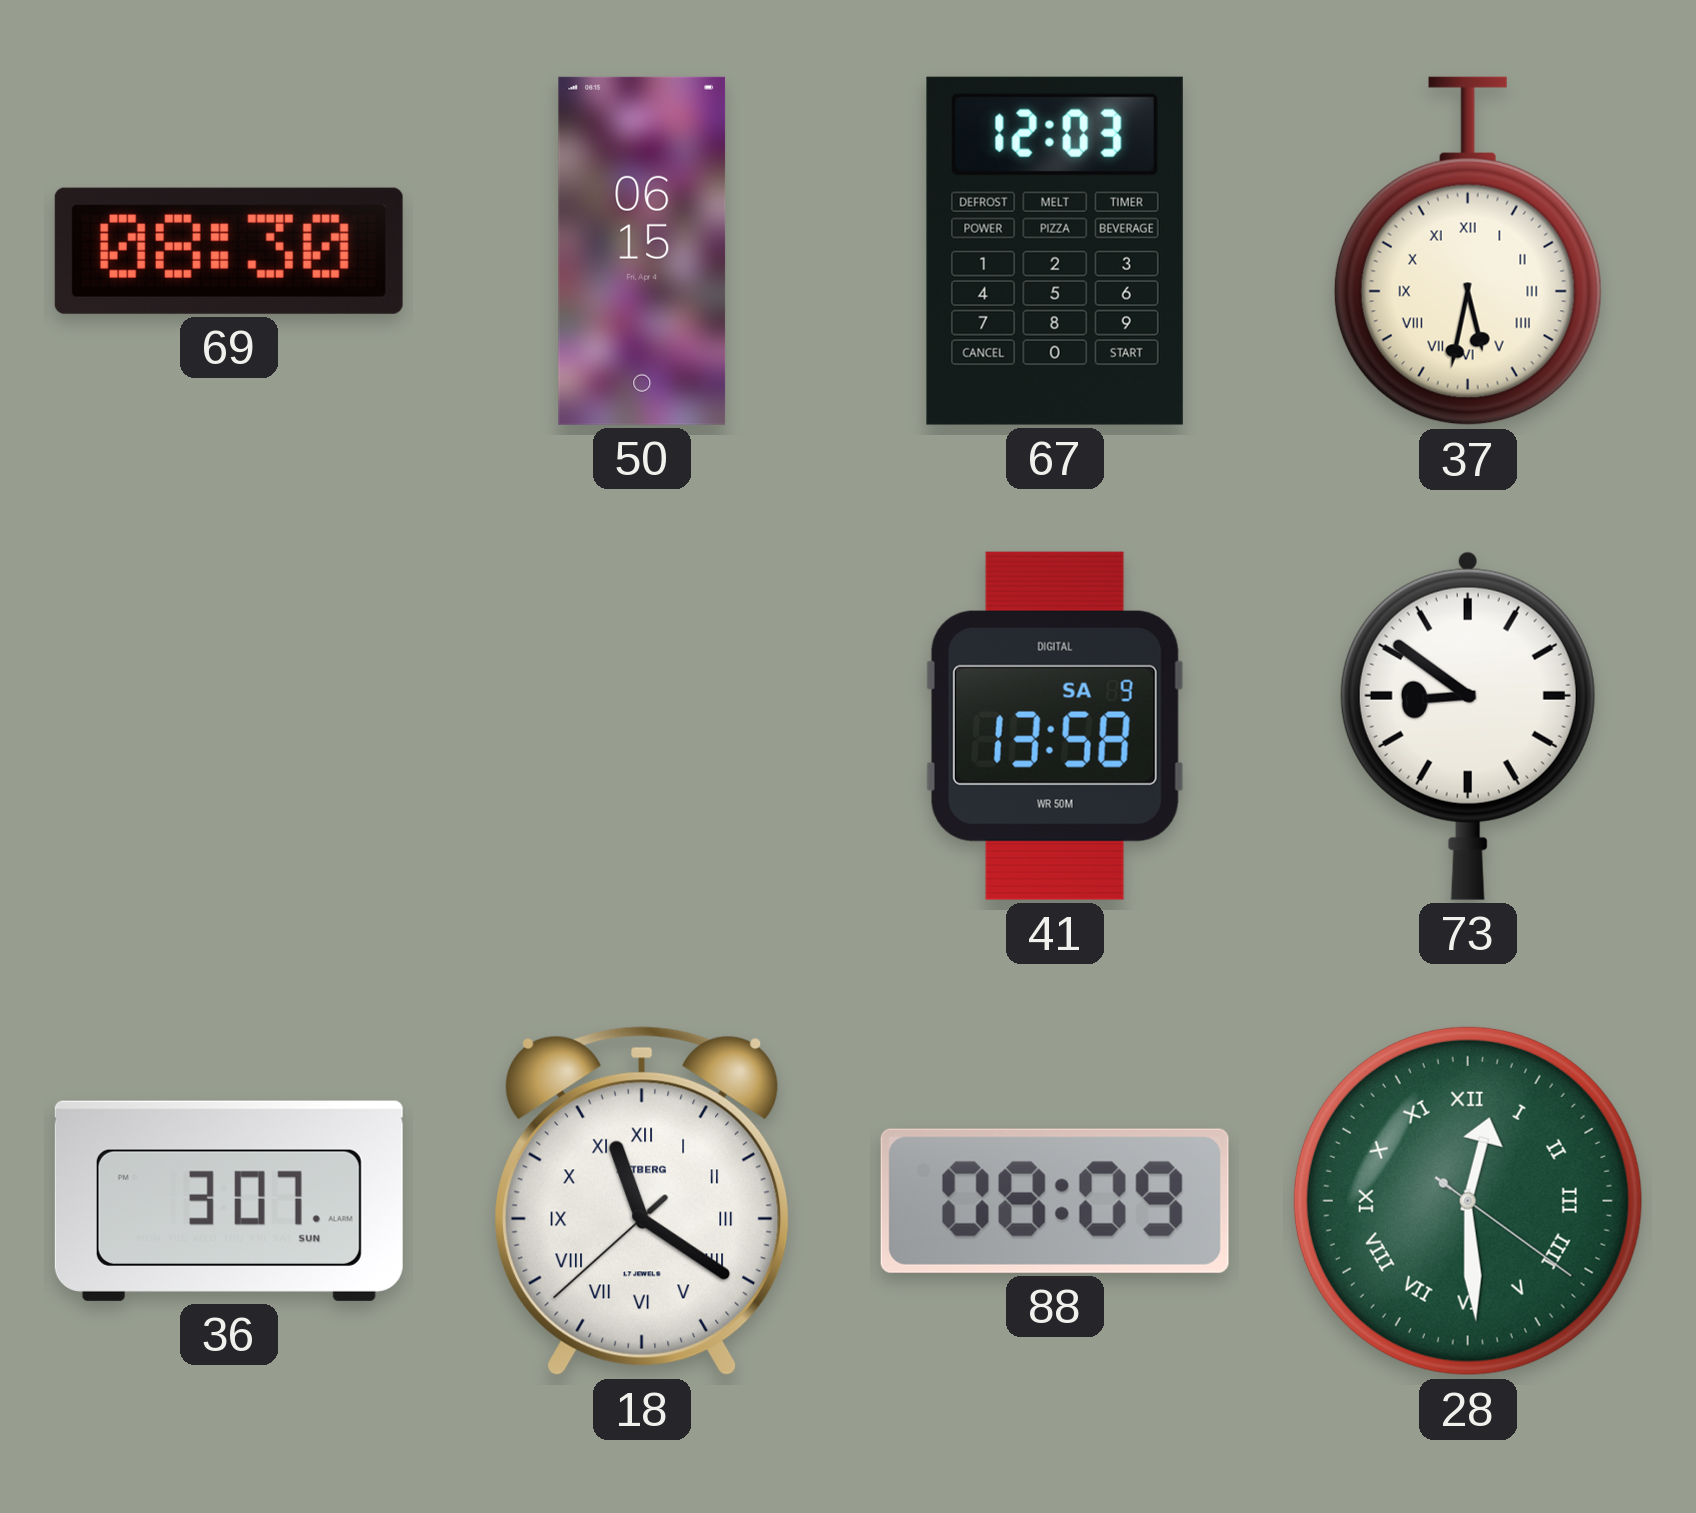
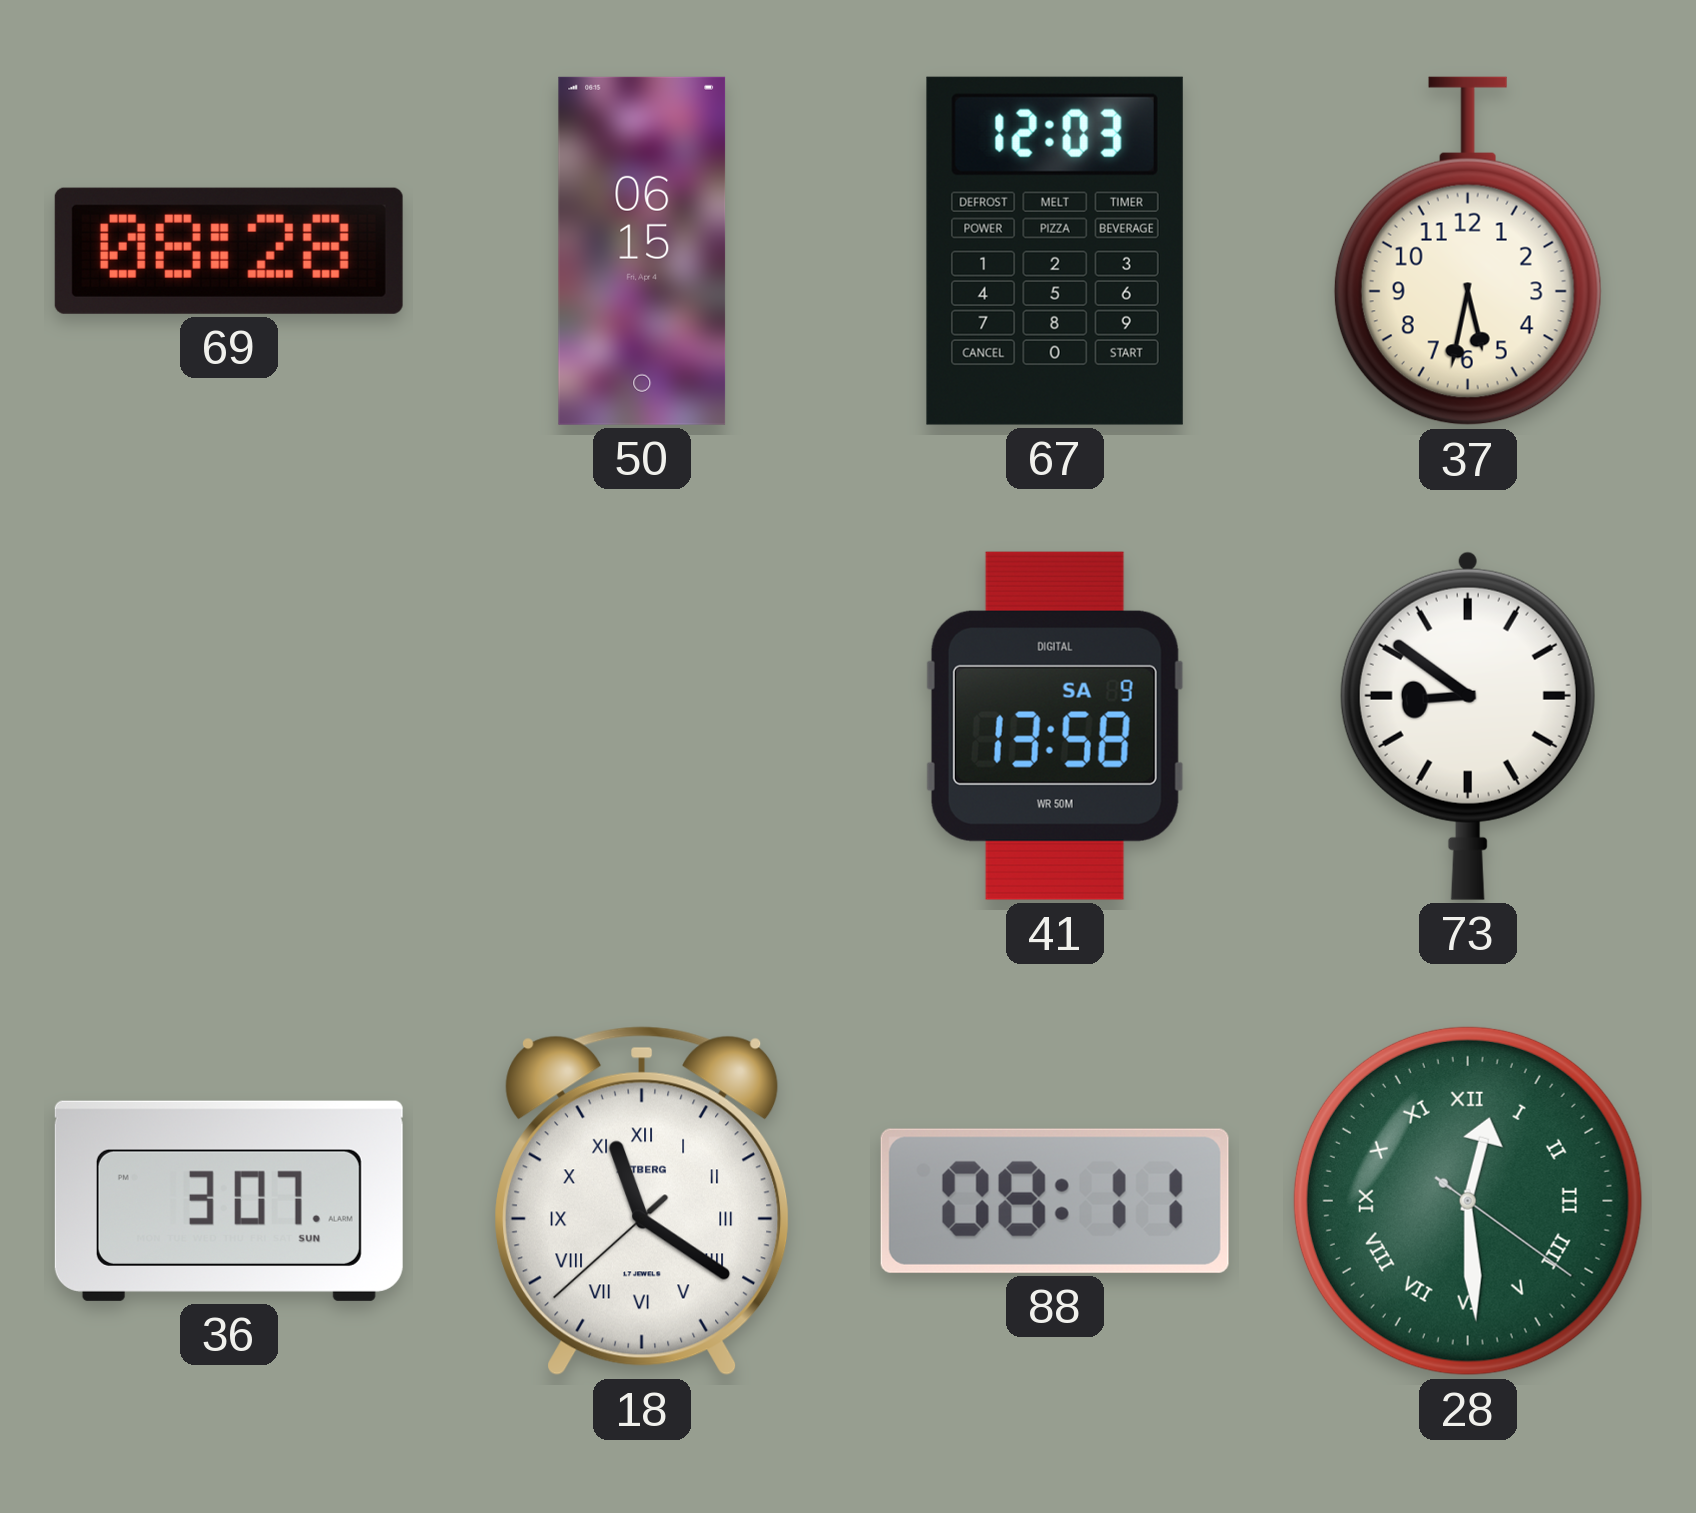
69: 08:30 -> 08:28
37 numerals: Roman -> Arabic
88: 08:09 -> 08:11
